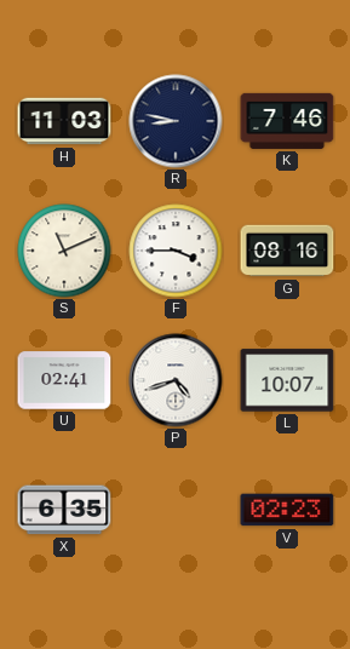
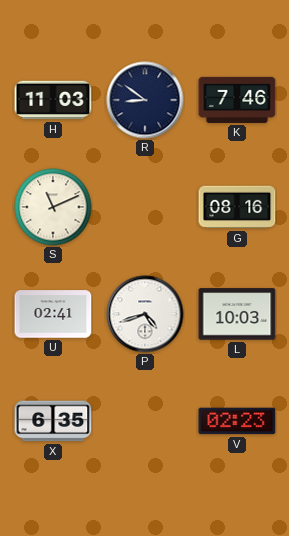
R: 8:47 -> 8:51
F: 3:45 -> none
L: 10:07 -> 10:03
